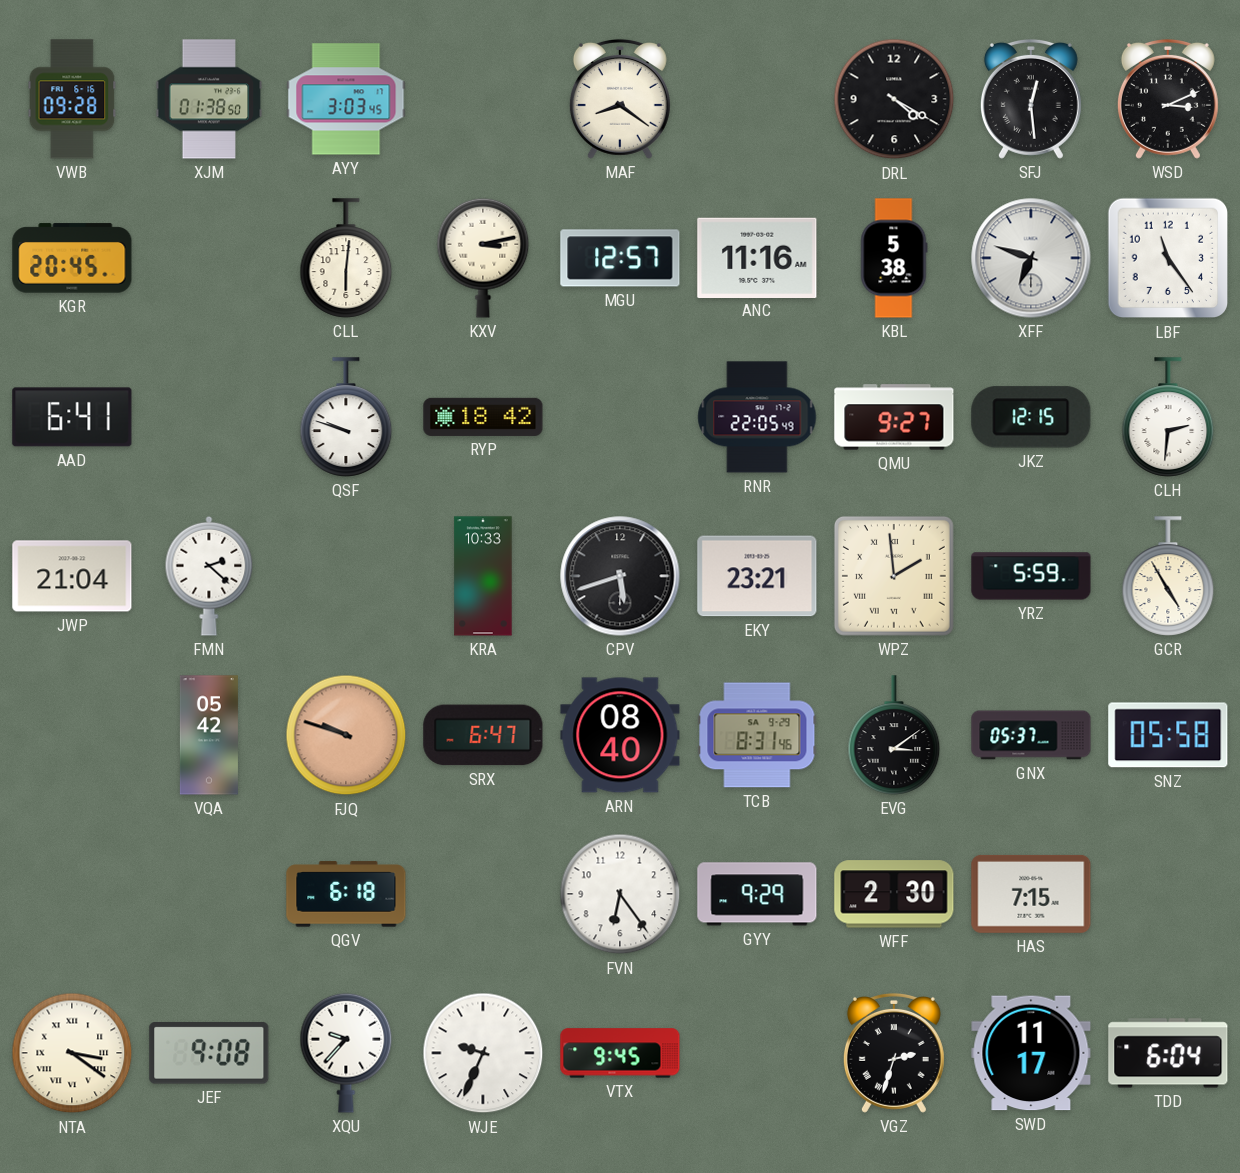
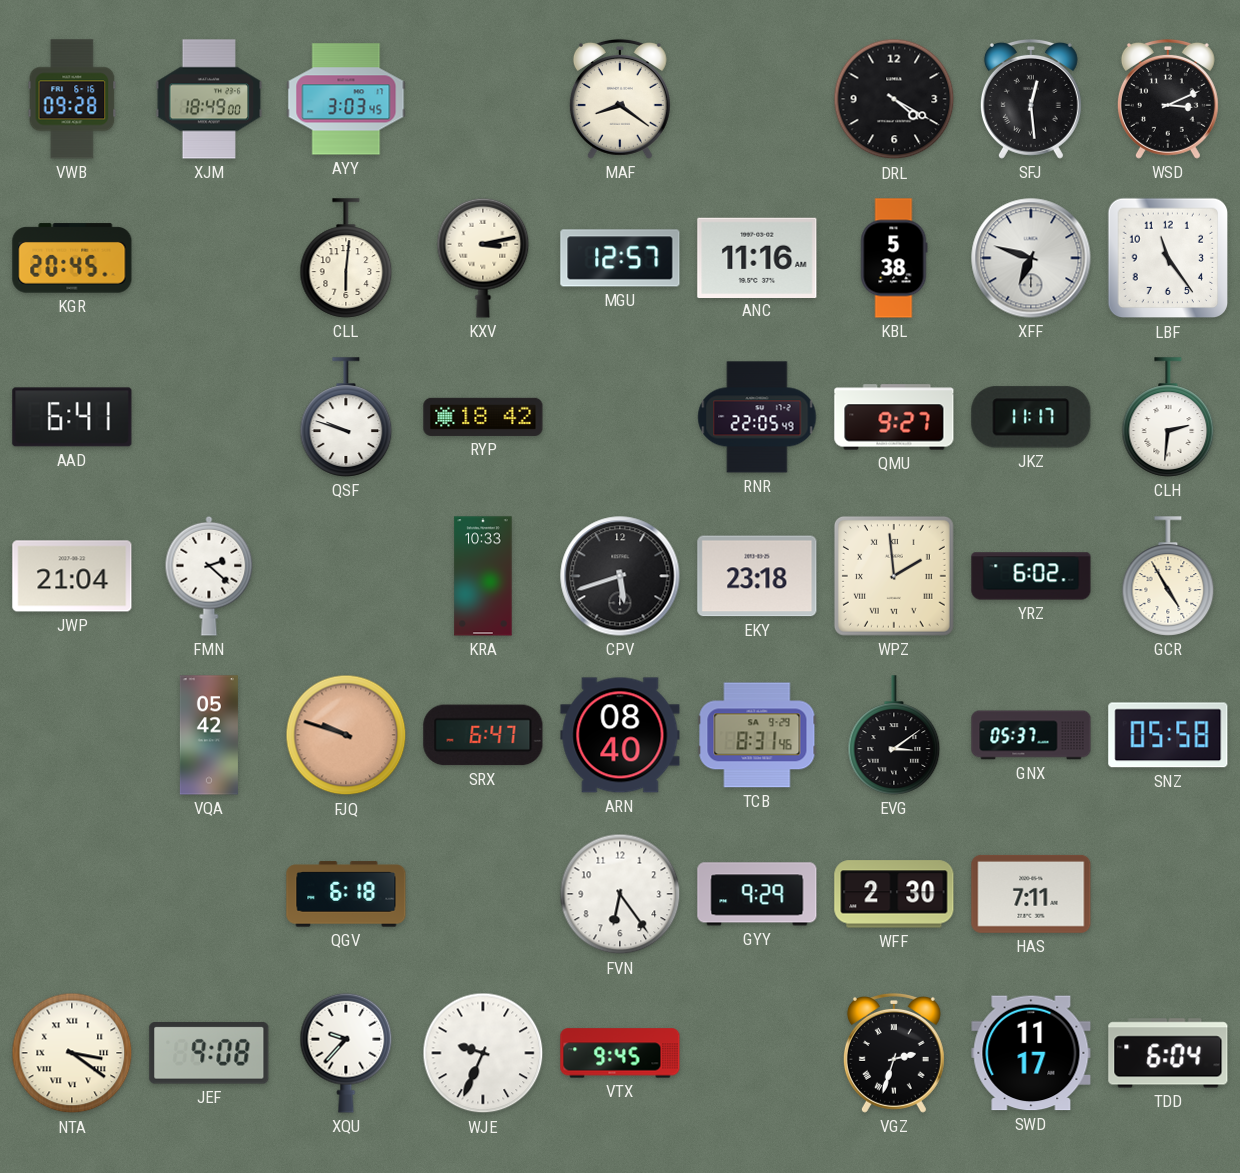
XJM: 01:38 -> 18:49
JKZ: 12:15 -> 11:17
EKY: 23:21 -> 23:18
YRZ: 5:59 -> 6:02
HAS: 7:15 -> 7:11
